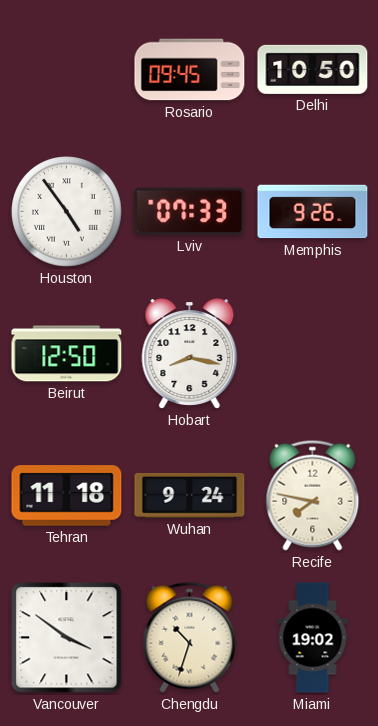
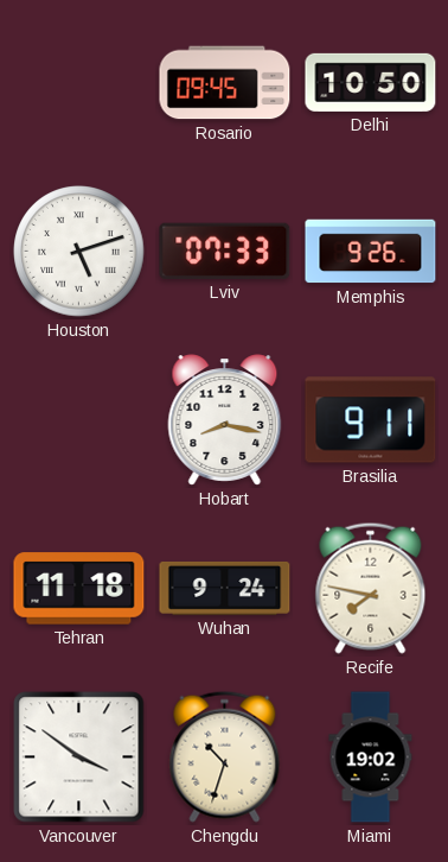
Houston: 4:54 -> 5:12
Beirut: 12:50 -> none
Brasilia: none -> 9:11
